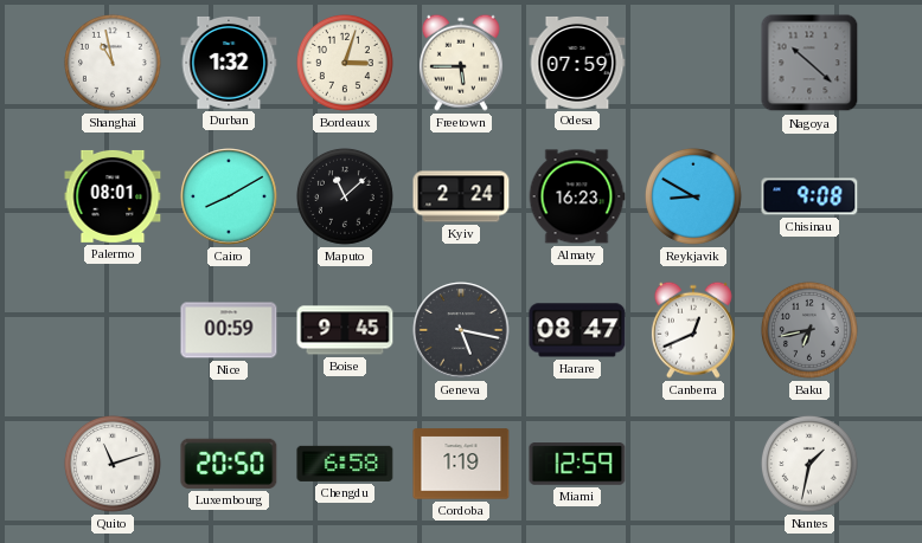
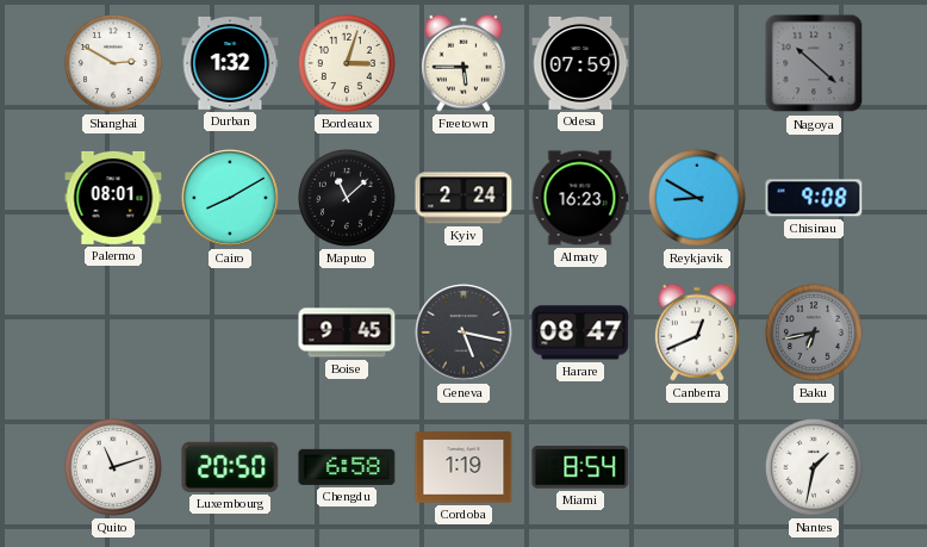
Shanghai: 10:58 -> 2:50
Nice: 00:59 -> none
Miami: 12:59 -> 8:54
